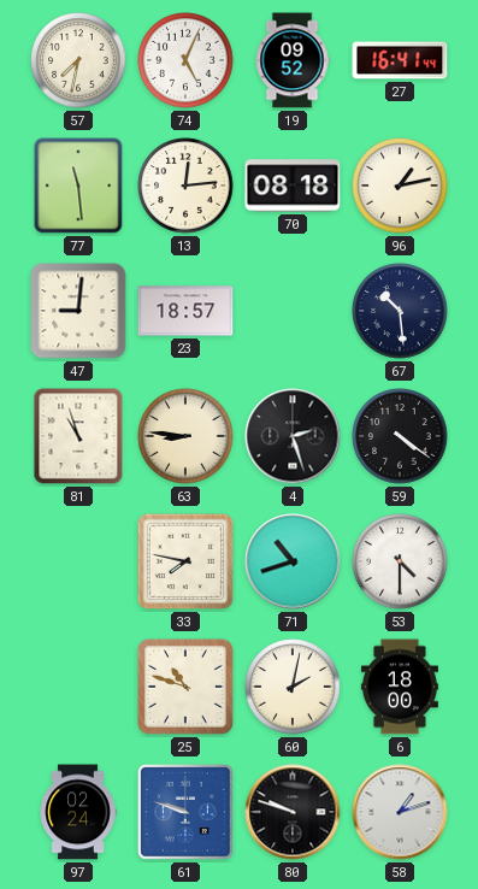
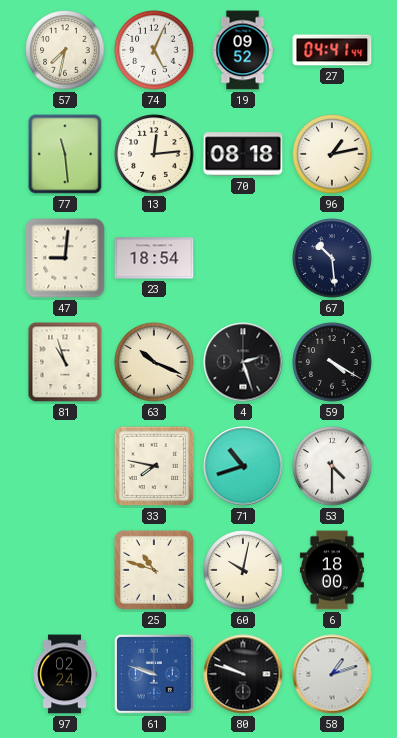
27: 16:41 -> 04:41
23: 18:57 -> 18:54
63: 8:46 -> 10:19
59: 4:21 -> 4:20
60: 2:02 -> 10:02
